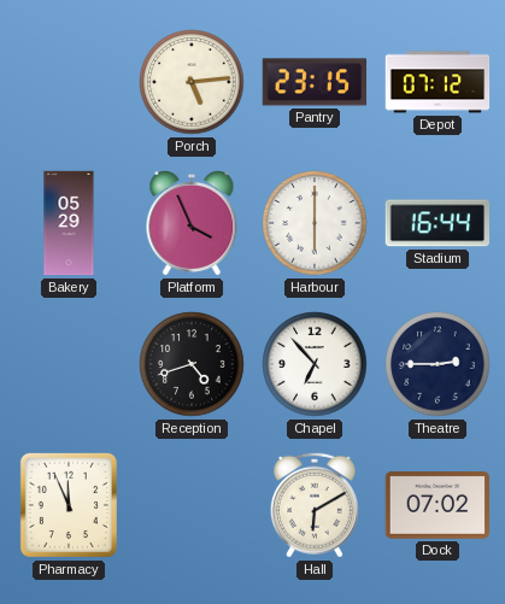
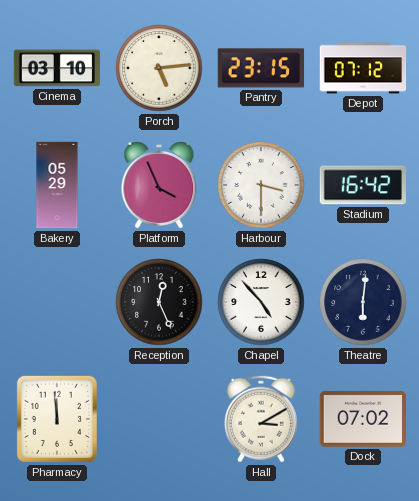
Cinema: none -> 03:10
Harbour: 6:00 -> 3:30
Stadium: 16:44 -> 16:42
Reception: 4:42 -> 12:26
Chapel: 6:53 -> 4:53
Theatre: 2:45 -> 6:01
Pharmacy: 11:56 -> 11:59
Hall: 6:10 -> 3:10
